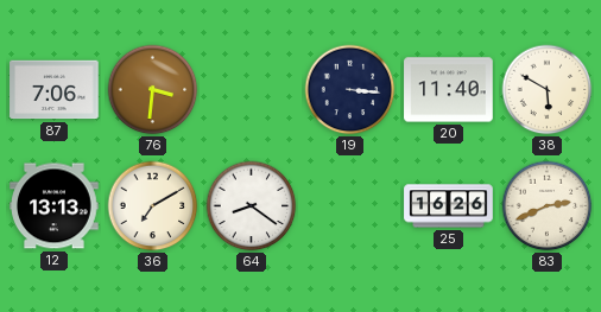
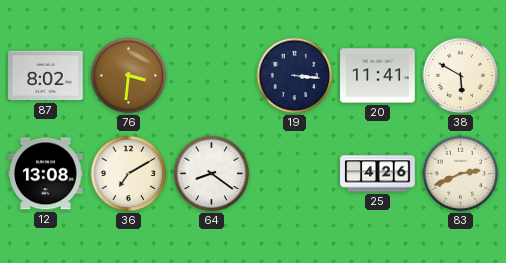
87: 7:06 -> 8:02
20: 11:40 -> 11:41
12: 13:13 -> 13:08
25: 16:26 -> 4:26
